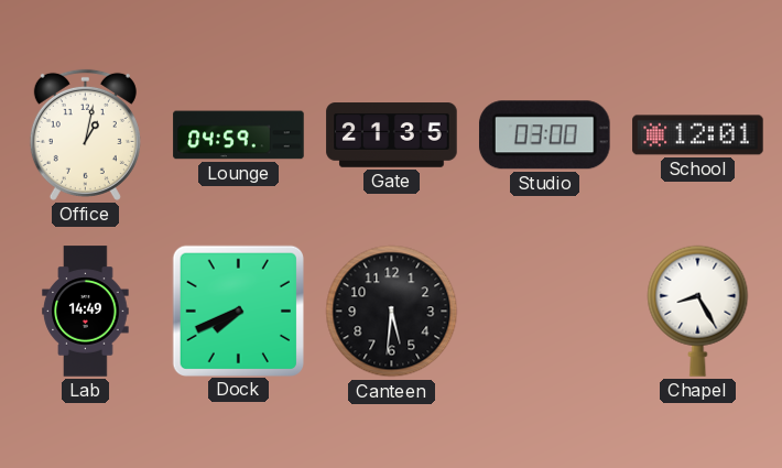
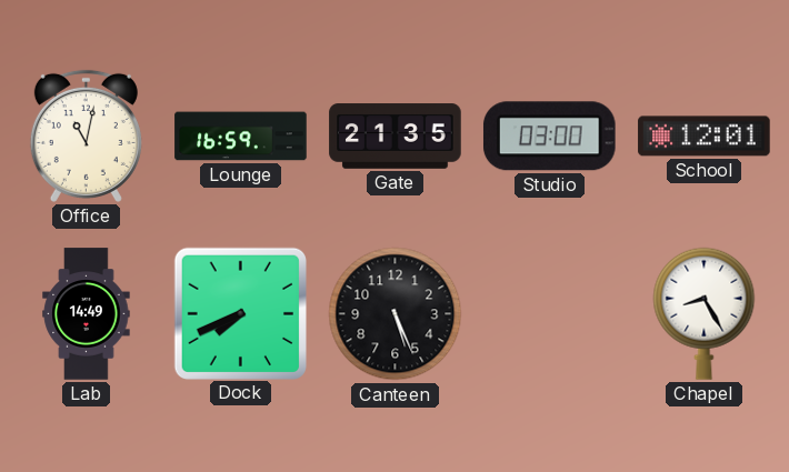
Office: 1:02 -> 11:02
Lounge: 04:59 -> 16:59
Canteen: 5:31 -> 5:26
